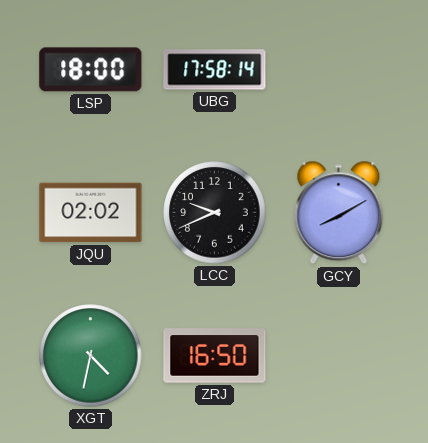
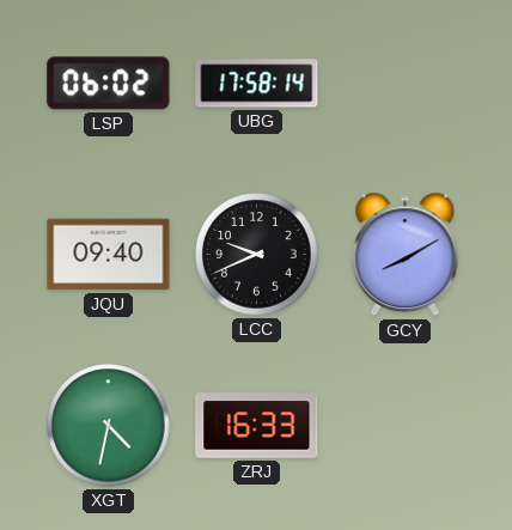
LSP: 18:00 -> 06:02
JQU: 02:02 -> 09:40
ZRJ: 16:50 -> 16:33
